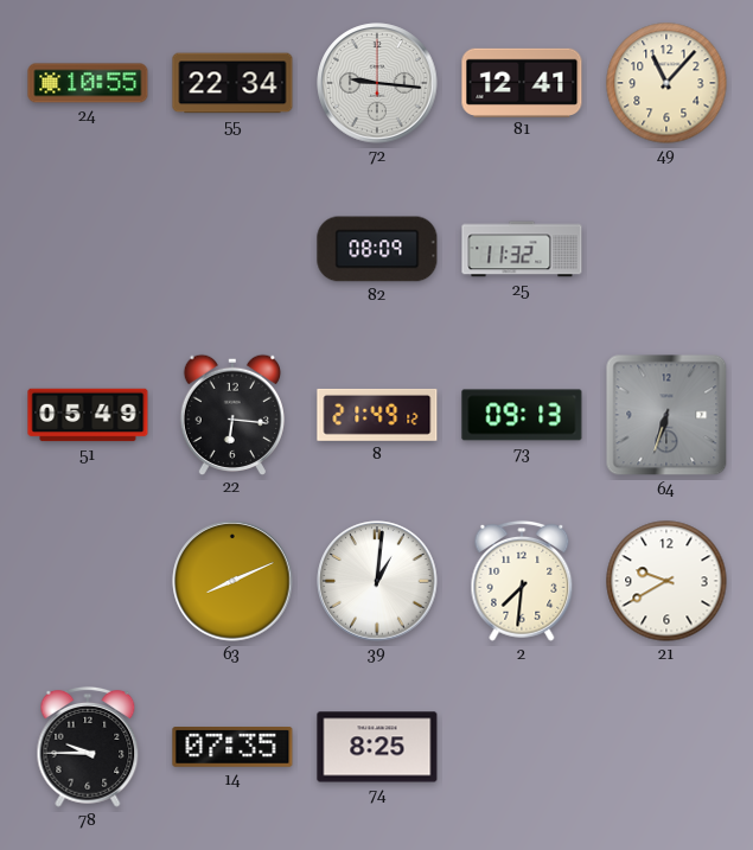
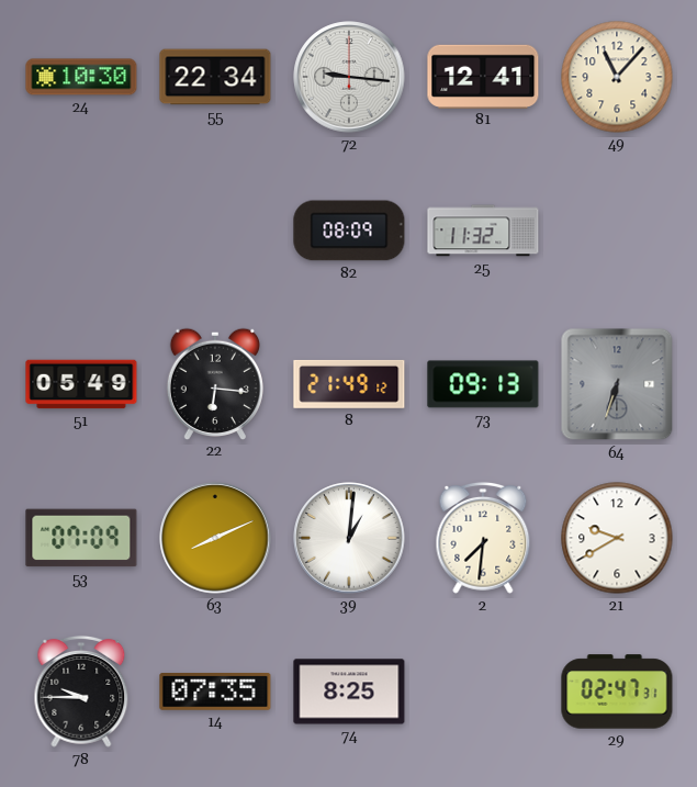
24: 10:55 -> 10:30
53: none -> 07:09
29: none -> 02:47
